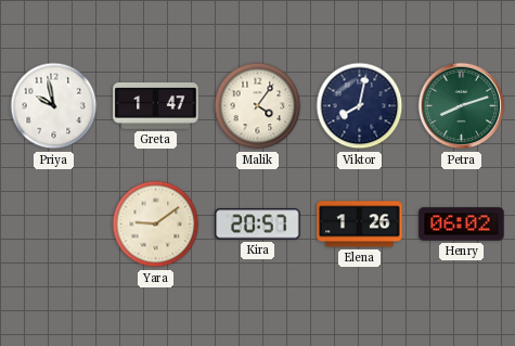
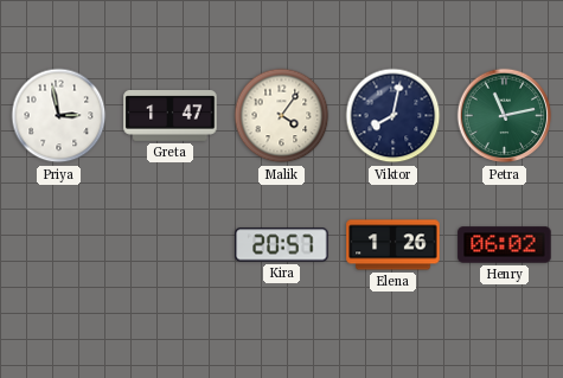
Priya: 9:58 -> 2:58
Petra: 8:12 -> 11:13
Yara: 9:09 -> none
